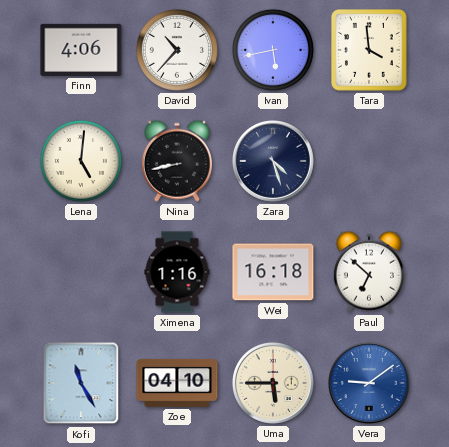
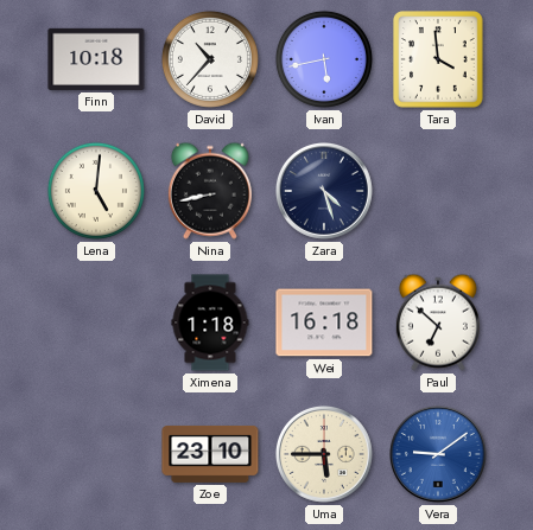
Finn: 4:06 -> 10:18
Ximena: 1:16 -> 1:18
Kofi: 11:25 -> none
Zoe: 04:10 -> 23:10
